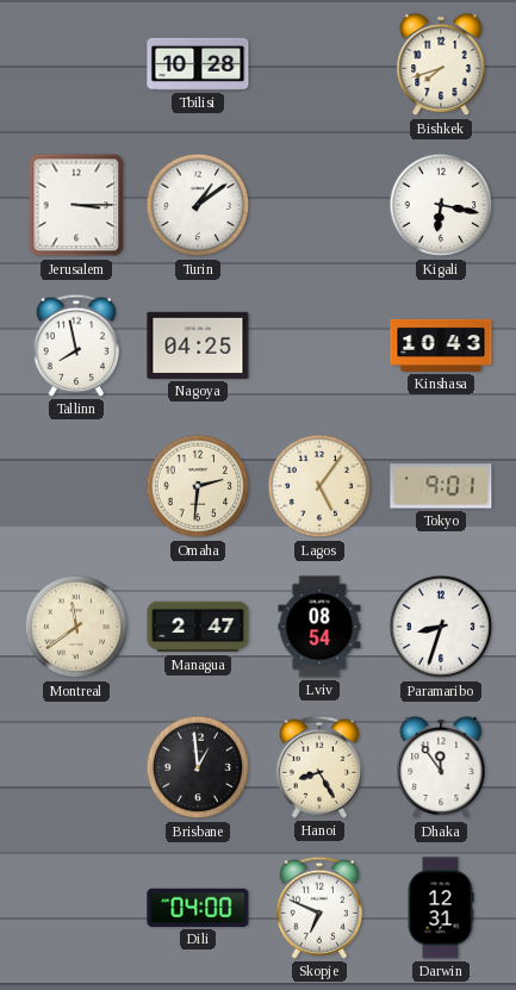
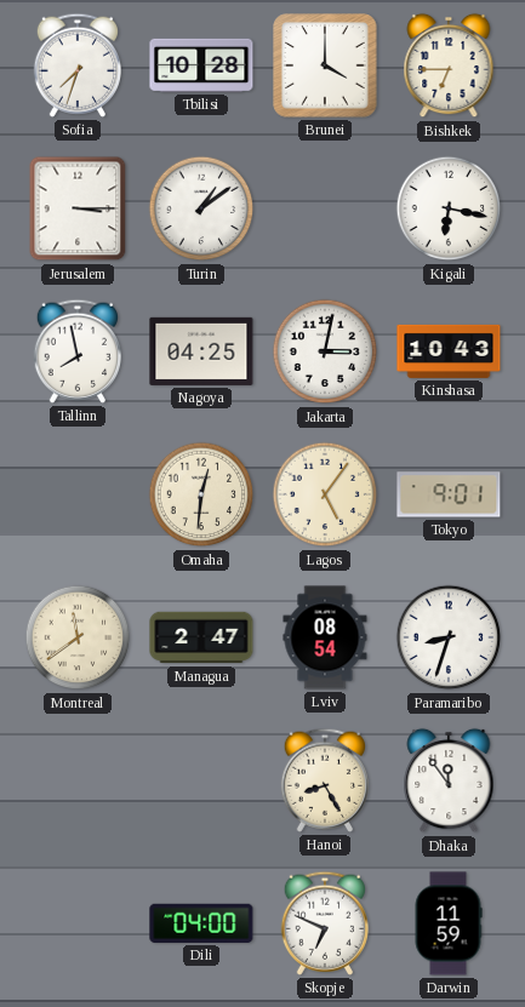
Sofia: none -> 7:33
Brunei: none -> 4:00
Bishkek: 7:42 -> 6:45
Jakarta: none -> 3:02
Omaha: 2:31 -> 12:31
Brisbane: 12:59 -> none
Darwin: 12:31 -> 11:59
